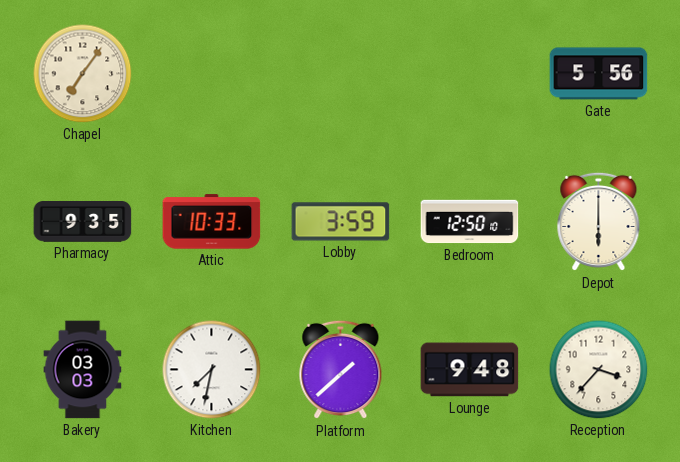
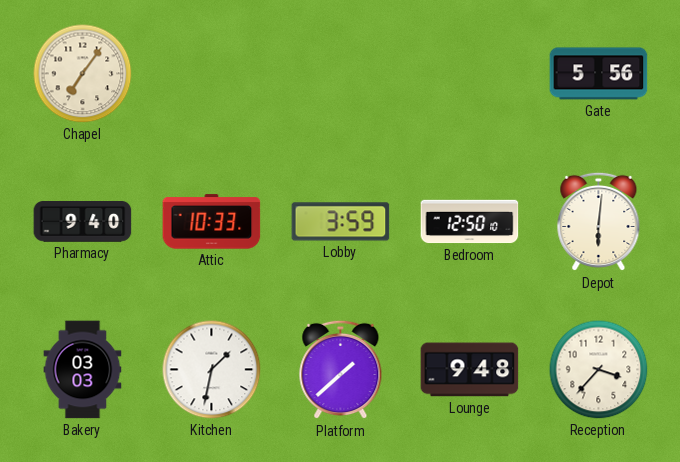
Pharmacy: 9:35 -> 9:40
Depot: 6:00 -> 6:01
Kitchen: 7:32 -> 1:32
